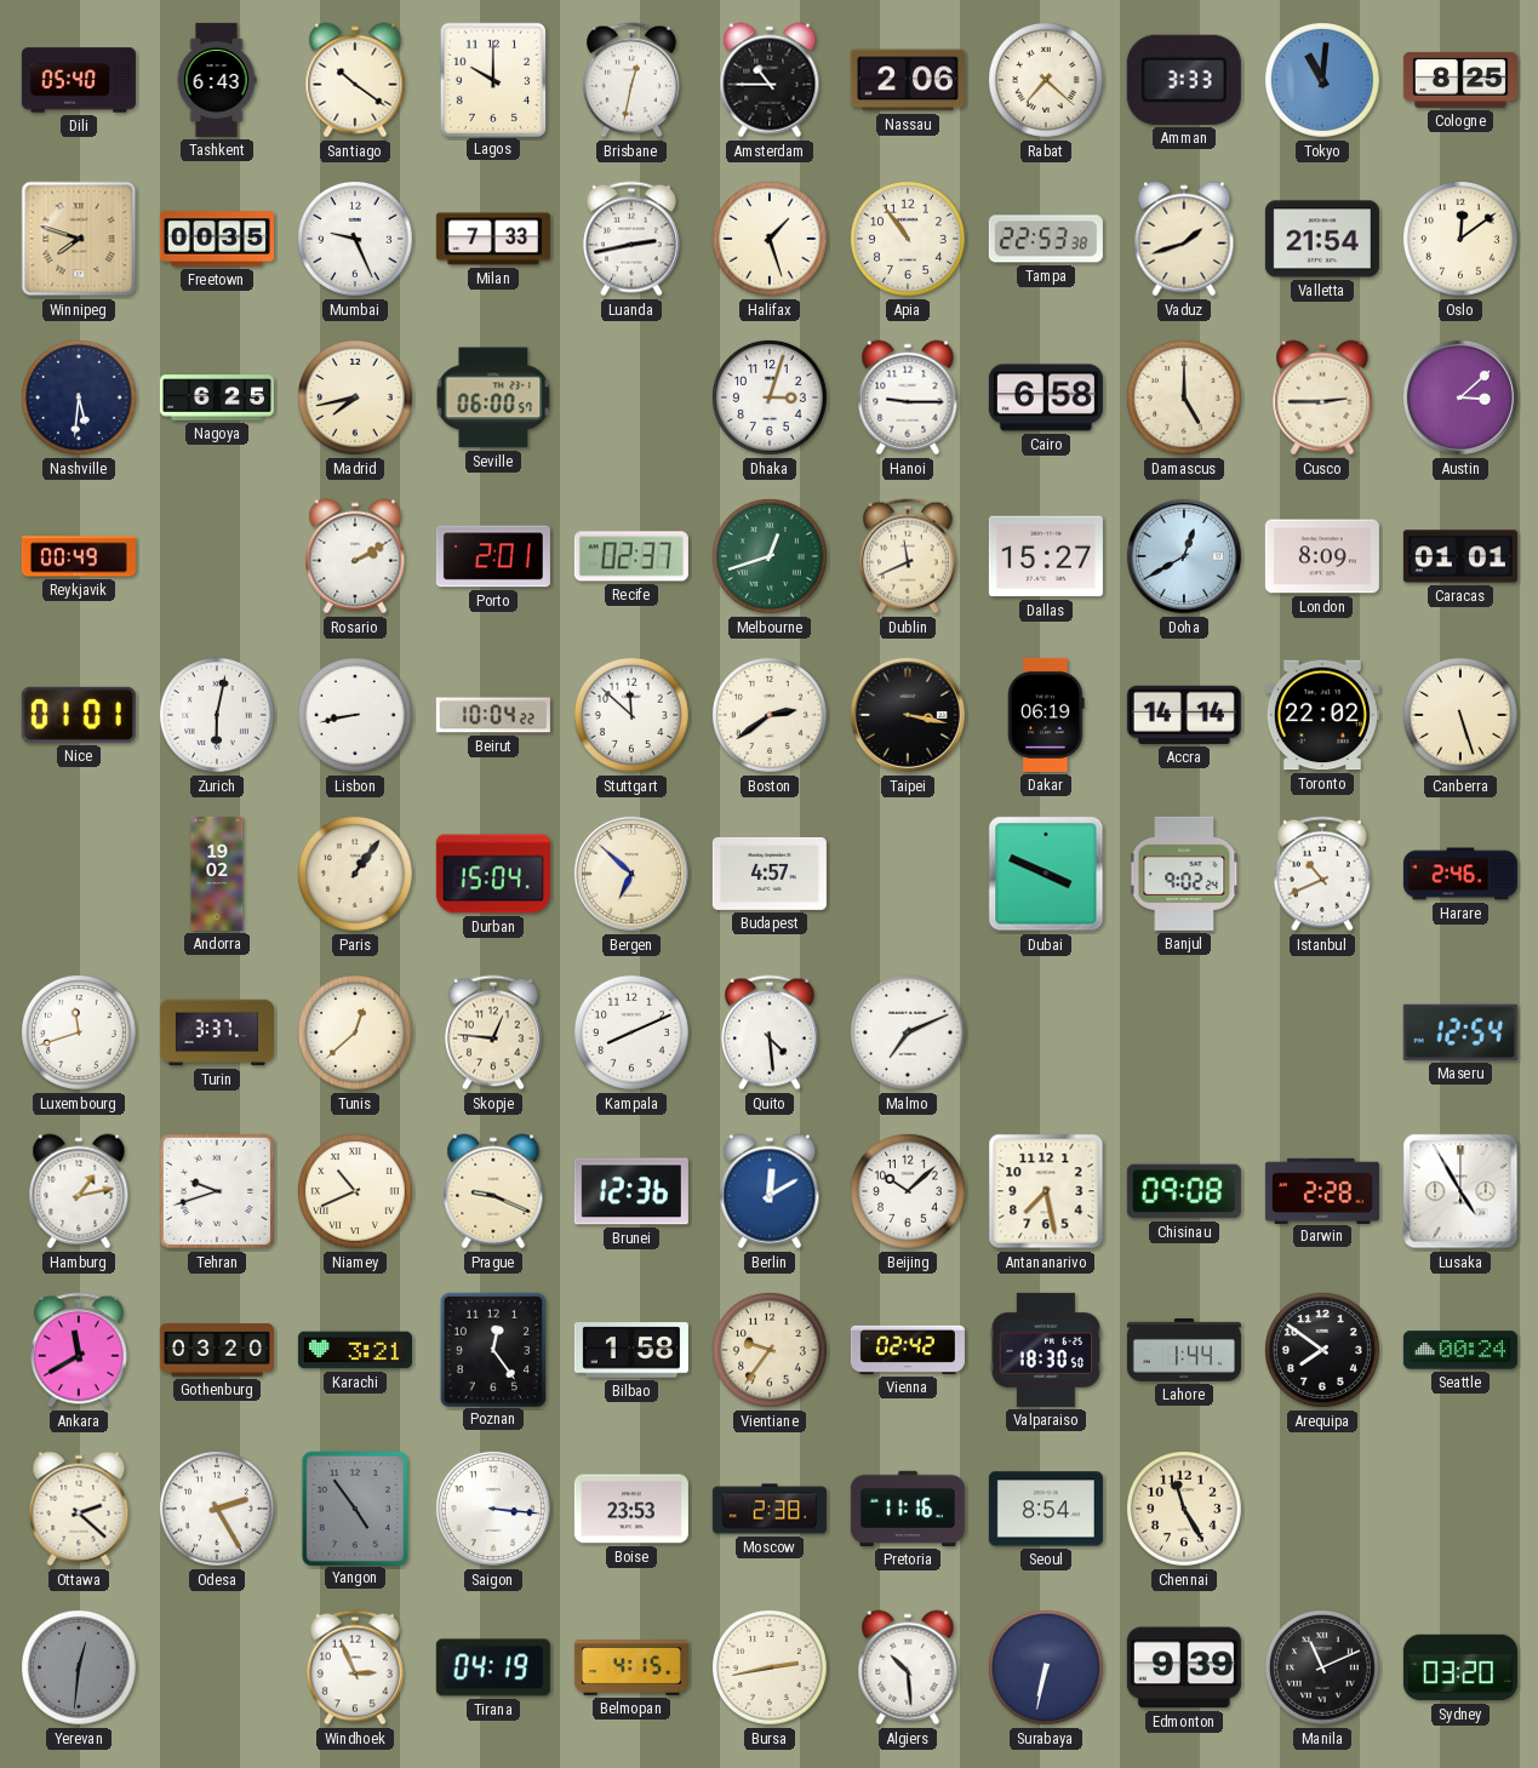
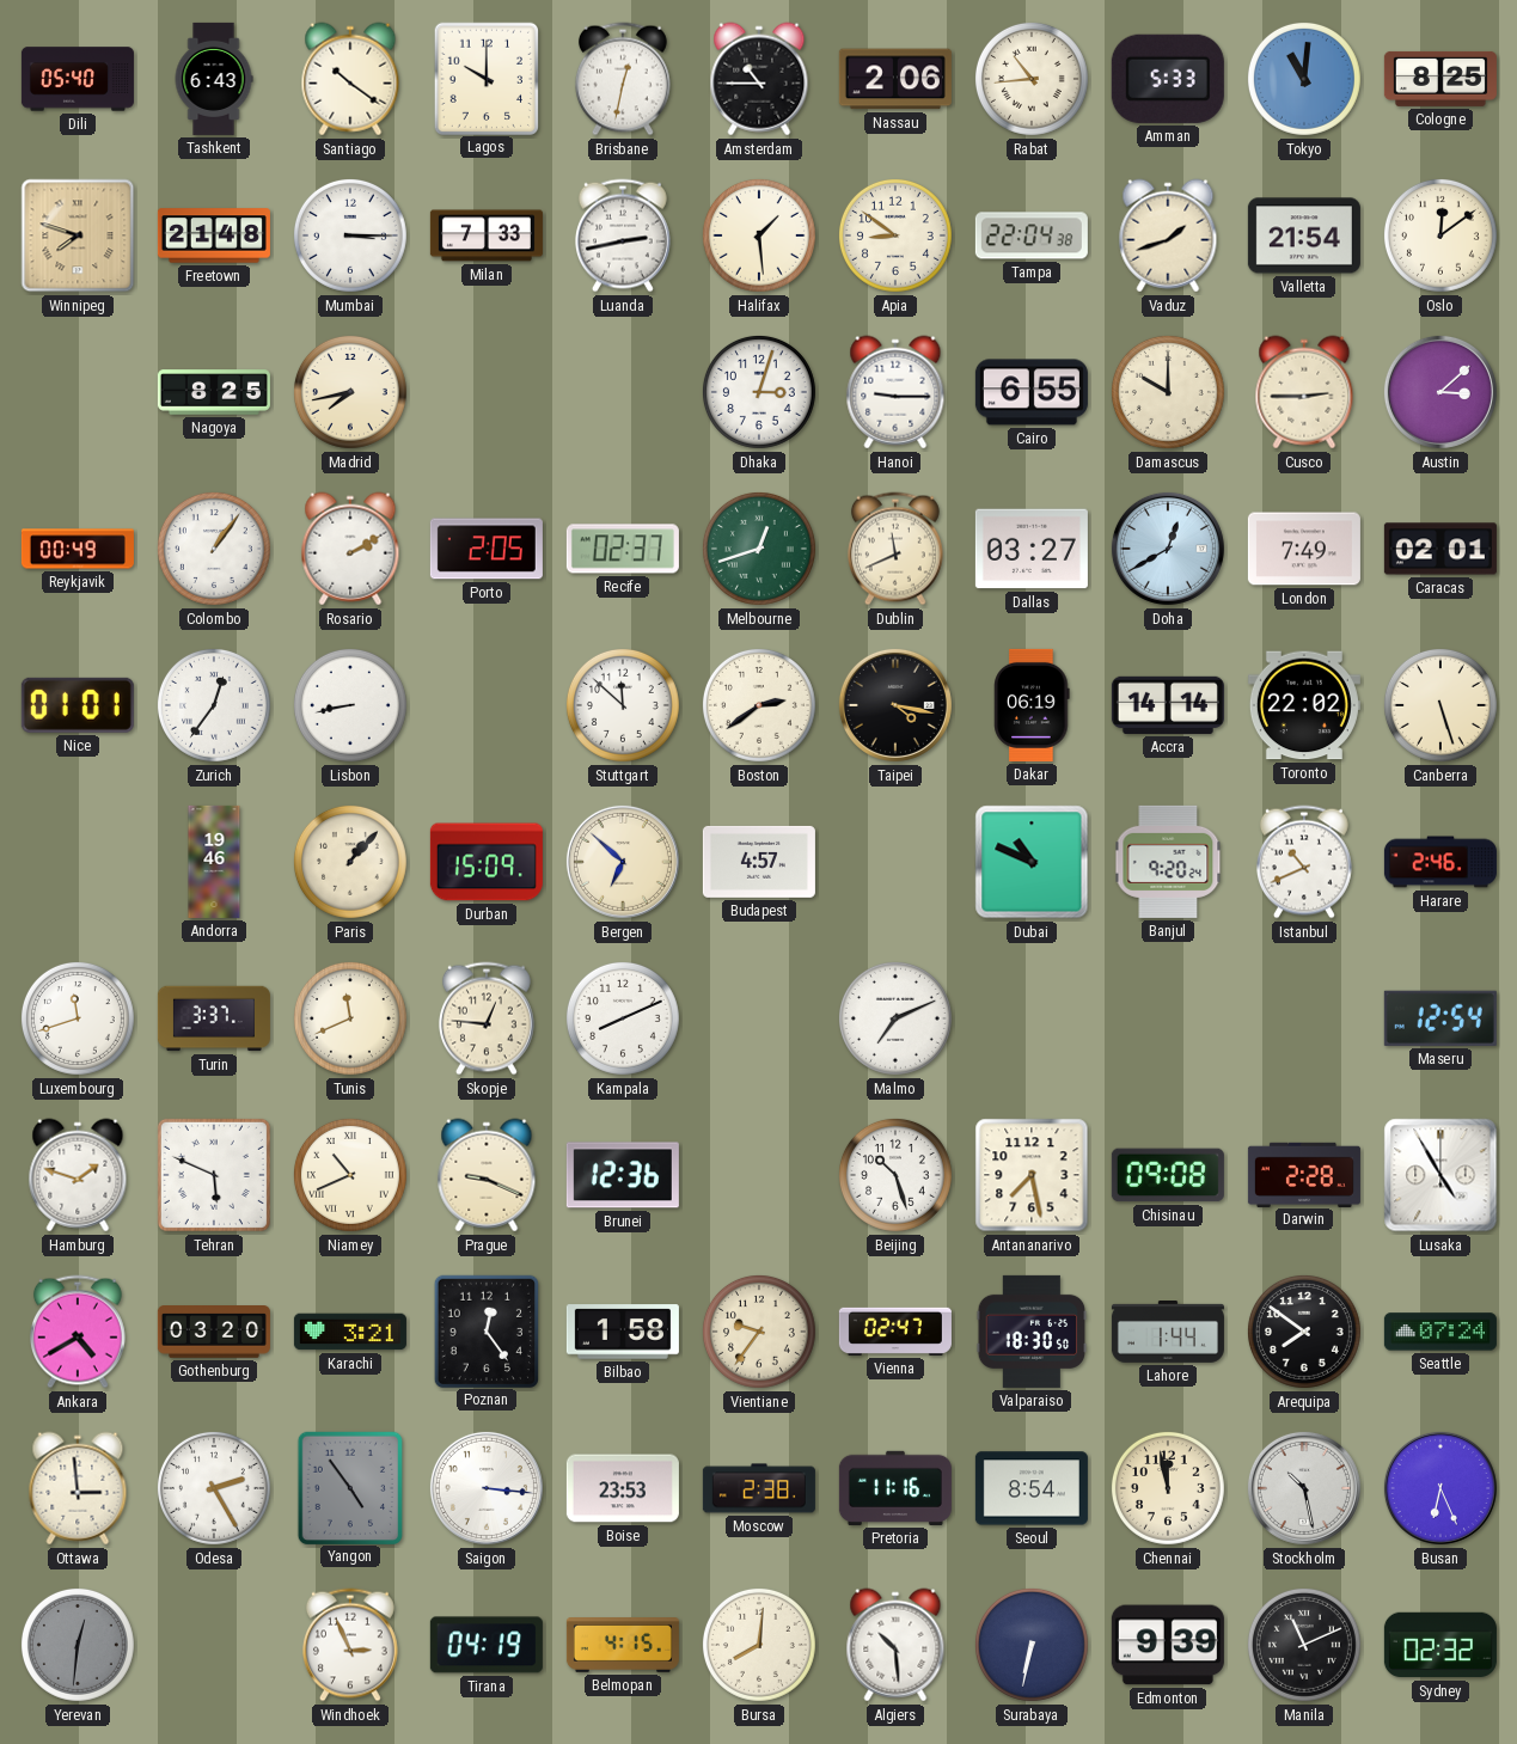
Rabat: 7:22 -> 10:44
Amman: 3:33 -> 5:33
Freetown: 00:35 -> 21:48
Mumbai: 9:26 -> 3:15
Halifax: 1:27 -> 1:29
Apia: 10:54 -> 8:51
Tampa: 22:53 -> 22:04
Nashville: 5:31 -> none
Nagoya: 6:25 -> 8:25
Seville: 06:00 -> none
Cairo: 6:58 -> 6:55
Damascus: 5:00 -> 10:00
Colombo: none -> 1:06
Porto: 2:01 -> 2:05
Dallas: 15:27 -> 03:27
London: 8:09 -> 7:49
Caracas: 01:01 -> 02:01
Zurich: 6:02 -> 12:36
Beirut: 10:04 -> none
Taipei: 3:17 -> 4:17
Andorra: 19:02 -> 19:46
Paris: 1:06 -> 1:07
Durban: 15:04 -> 15:09
Dubai: 3:49 -> 10:49
Banjul: 9:02 -> 9:20
Tunis: 12:38 -> 11:41
Quito: 4:29 -> none
Hamburg: 1:13 -> 1:48
Tehran: 9:42 -> 5:49
Berlin: 12:10 -> none
Beijing: 10:08 -> 10:27
Ankara: 11:40 -> 4:40
Vienna: 02:42 -> 02:47
Seattle: 00:24 -> 07:24
Ottawa: 2:22 -> 2:59
Chennai: 11:25 -> 11:58
Stockholm: none -> 10:28
Busan: none -> 6:26
Bursa: 2:43 -> 8:01
Sydney: 03:20 -> 02:32
